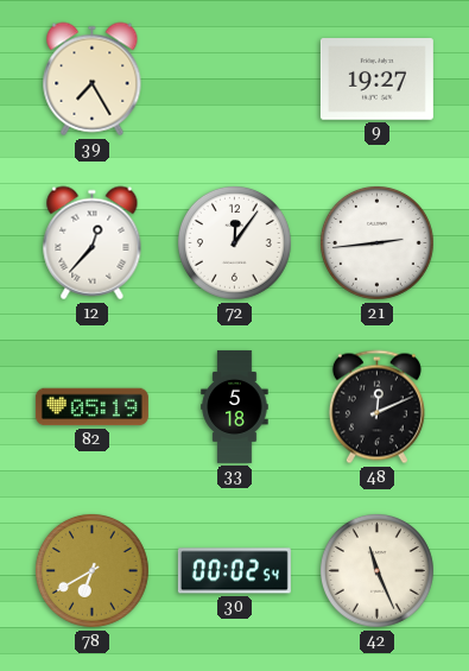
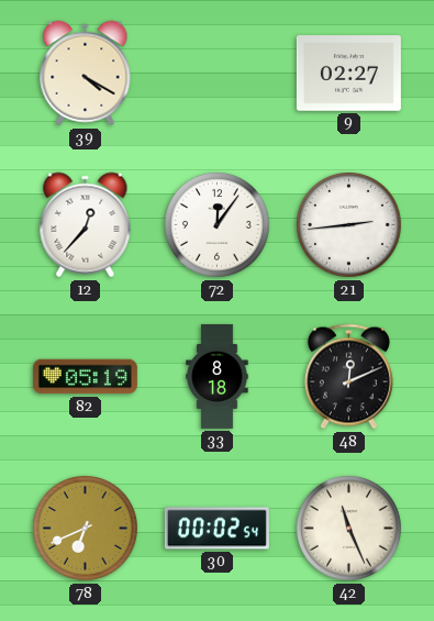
39: 7:25 -> 4:20
9: 19:27 -> 02:27
33: 5:18 -> 8:18
78: 6:40 -> 6:41
